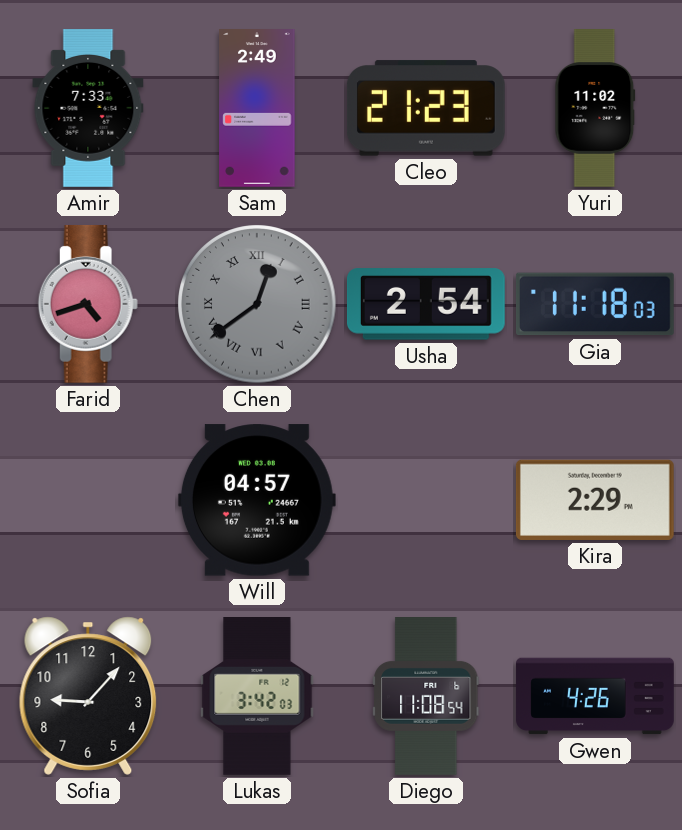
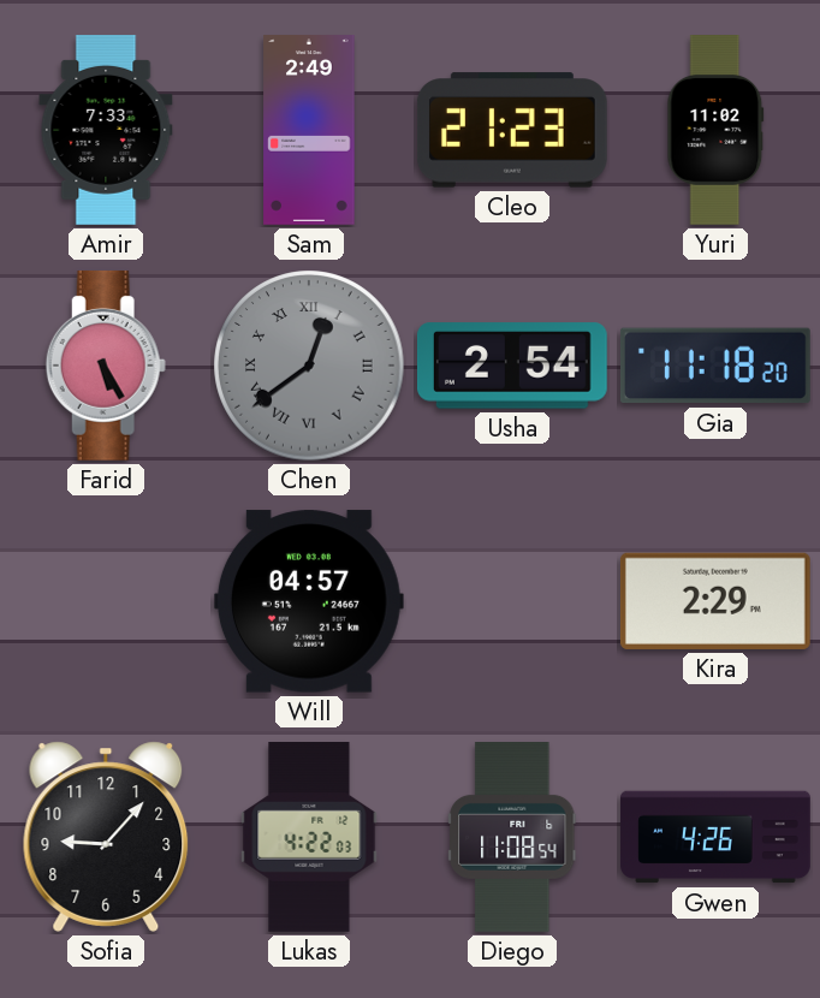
Farid: 4:42 -> 5:25
Gia: 11:18:03 -> 11:18:20
Lukas: 3:42 -> 4:22
